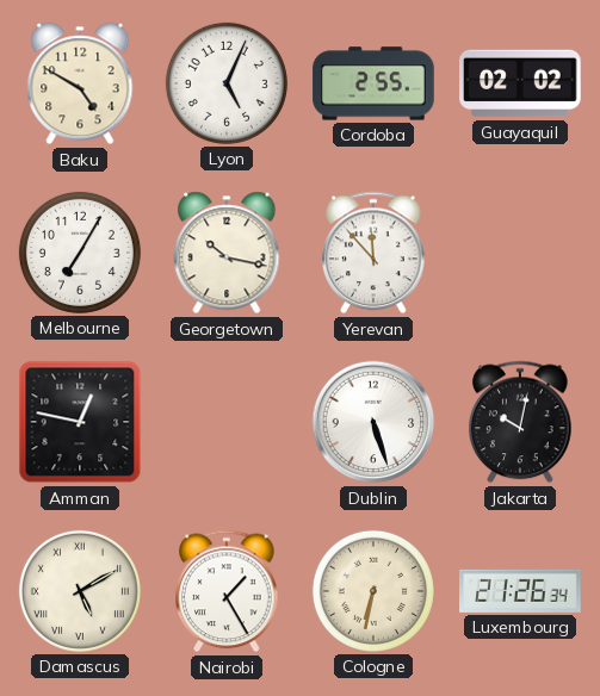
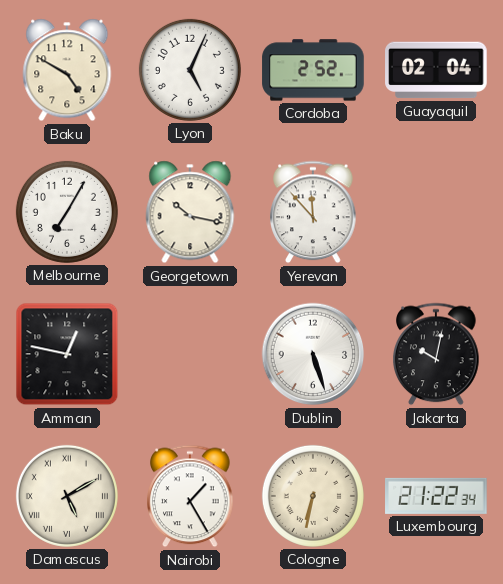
Cordoba: 2:55 -> 2:52
Guayaquil: 02:02 -> 02:04
Luxembourg: 21:26 -> 21:22
